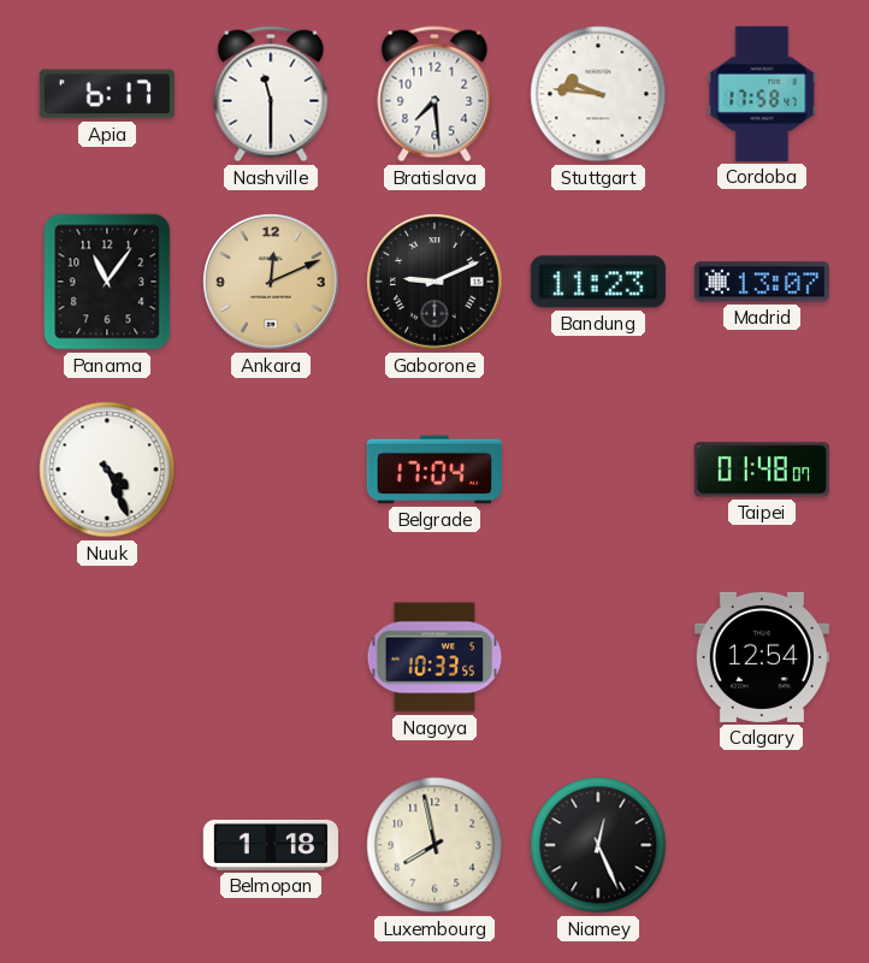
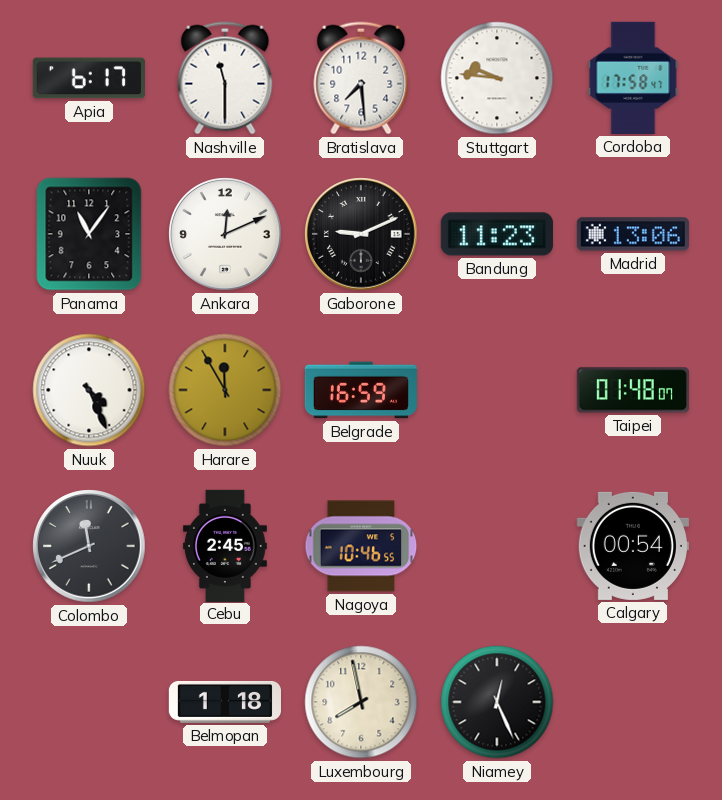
Ankara dial: champagne -> white
Madrid: 13:07 -> 13:06
Harare: none -> 11:55
Belgrade: 17:04 -> 16:59
Colombo: none -> 11:41
Cebu: none -> 2:45
Nagoya: 10:33 -> 10:46
Calgary: 12:54 -> 00:54
